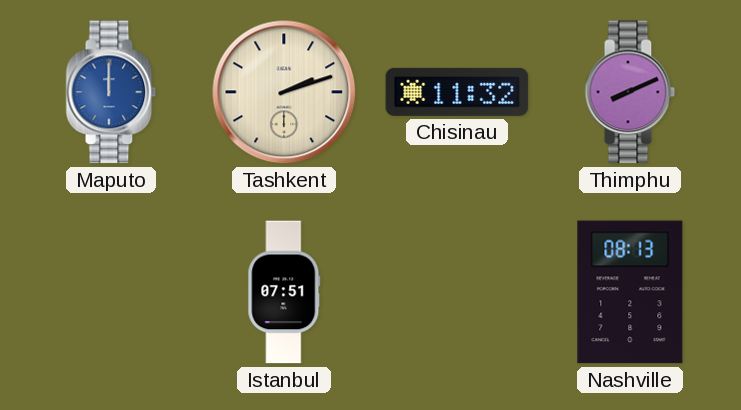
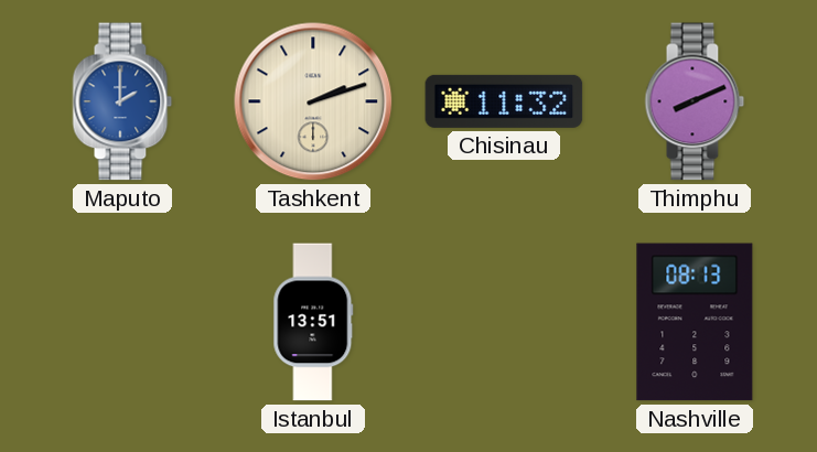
Maputo: 12:00 -> 2:00
Istanbul: 07:51 -> 13:51
